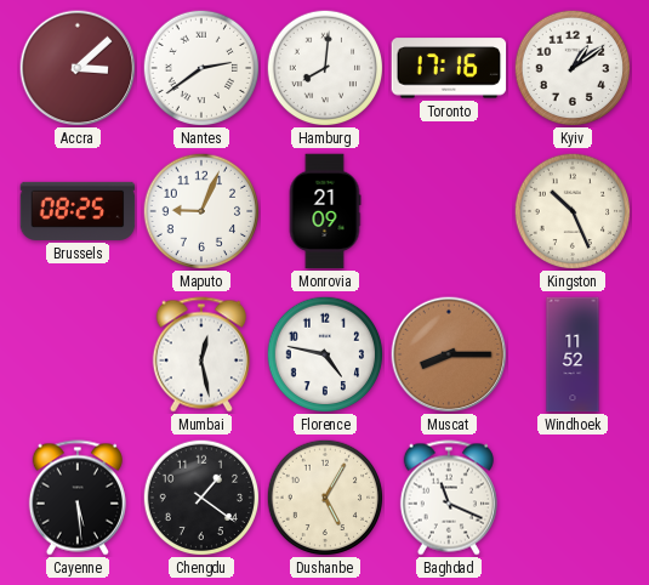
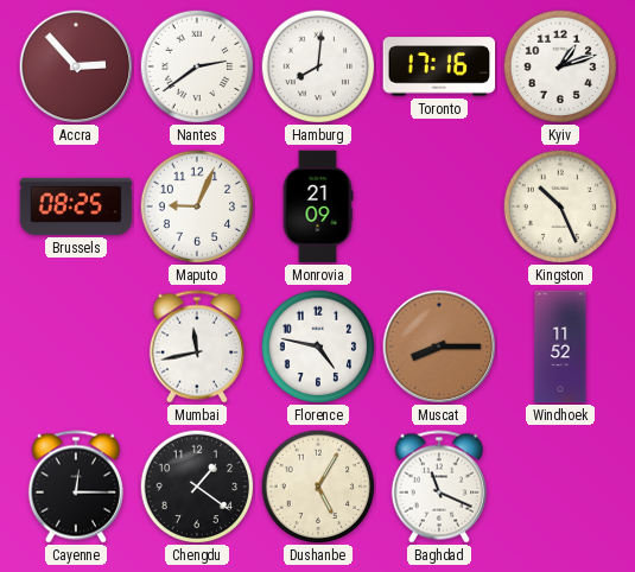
Accra: 3:08 -> 2:53
Kyiv: 1:09 -> 1:12
Mumbai: 12:28 -> 11:43
Cayenne: 5:29 -> 12:15
